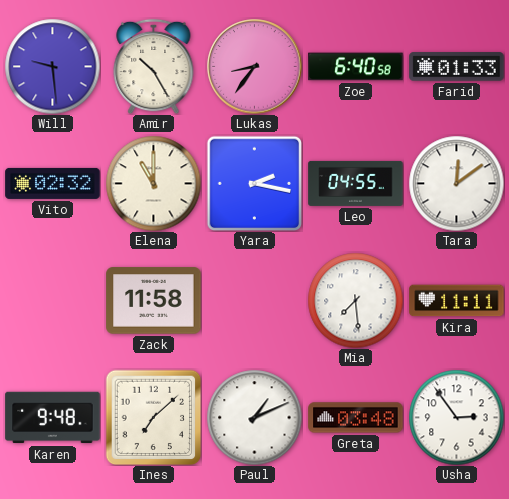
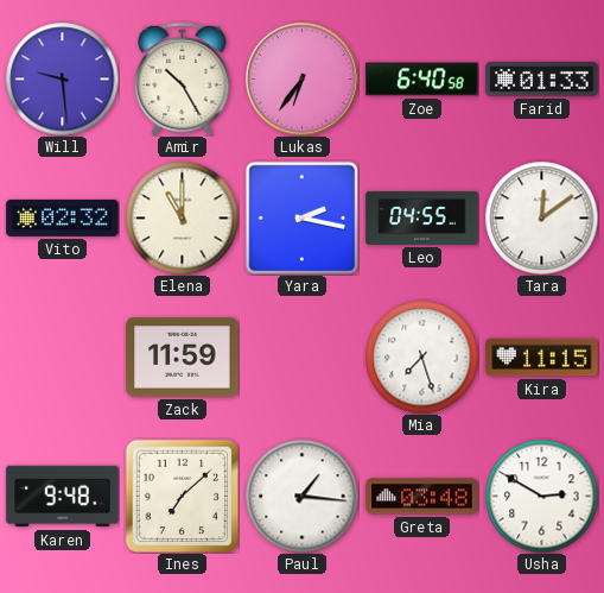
Lukas: 8:36 -> 6:36
Zack: 11:58 -> 11:59
Mia: 7:29 -> 7:27
Kira: 11:11 -> 11:15
Paul: 1:11 -> 1:16
Usha: 2:54 -> 2:50
